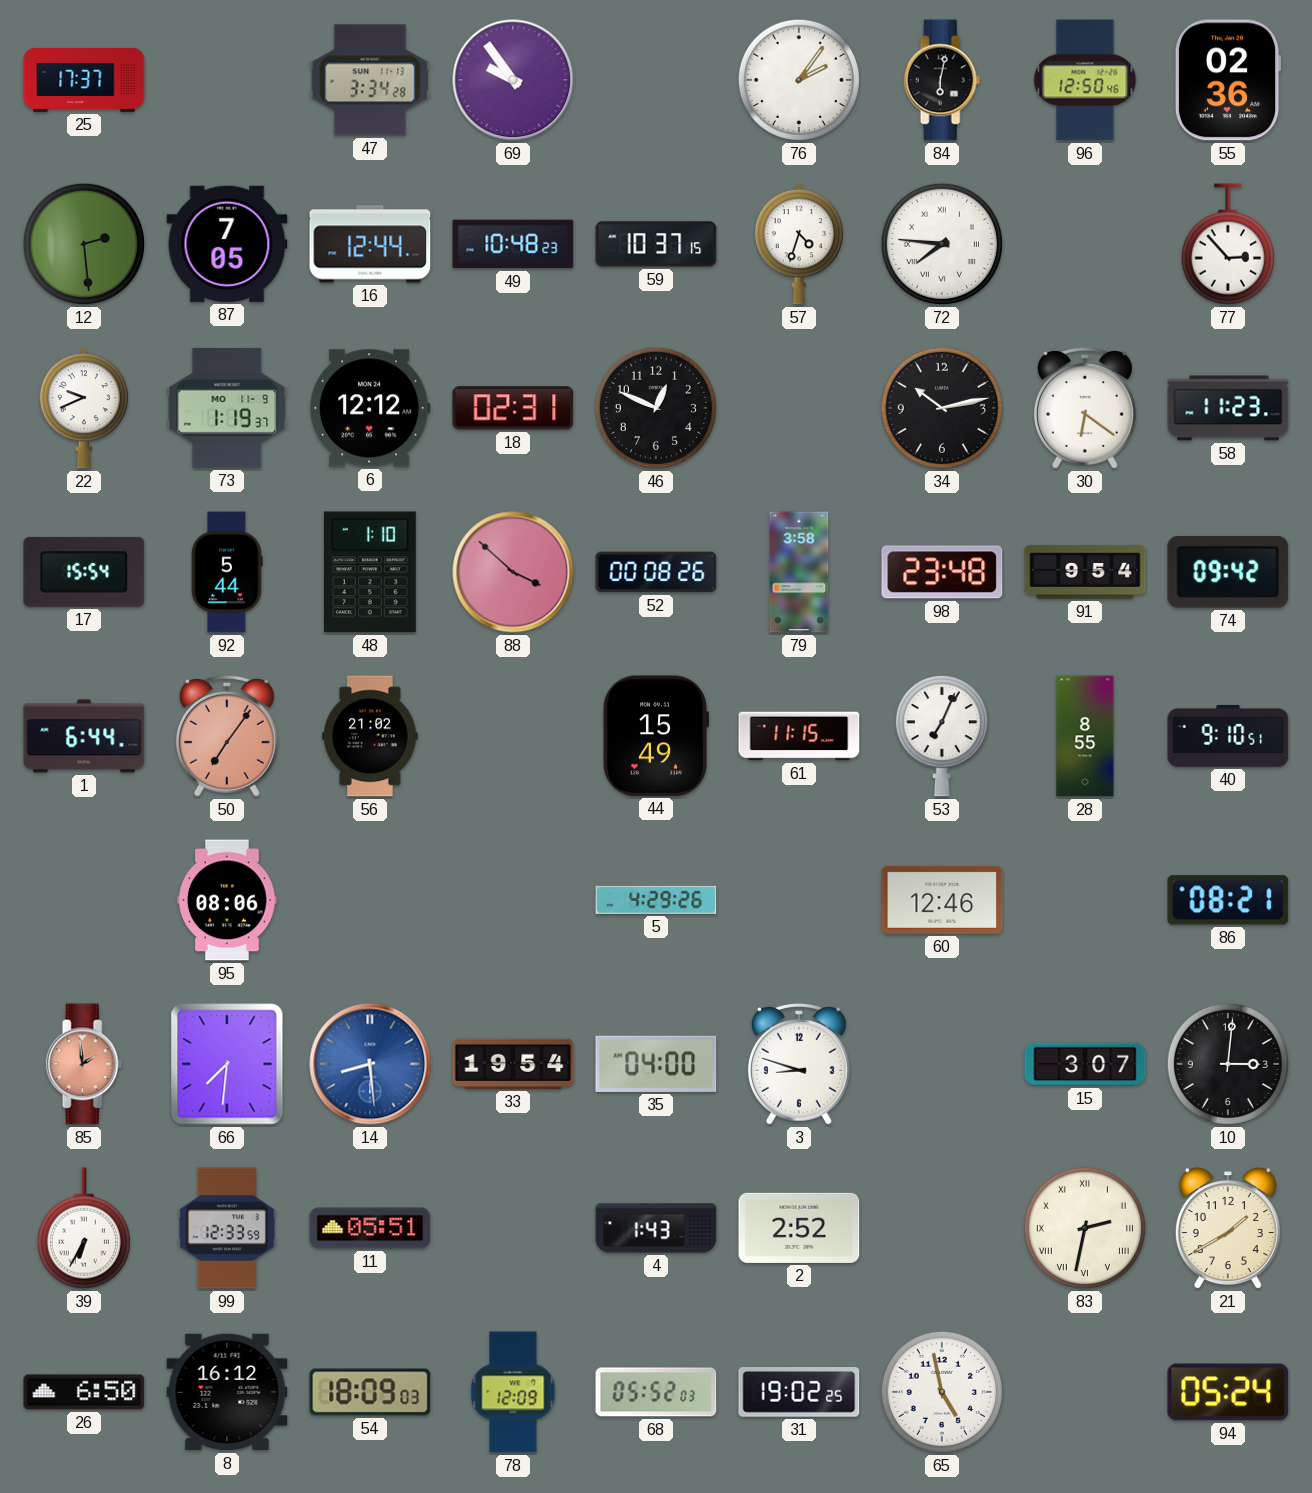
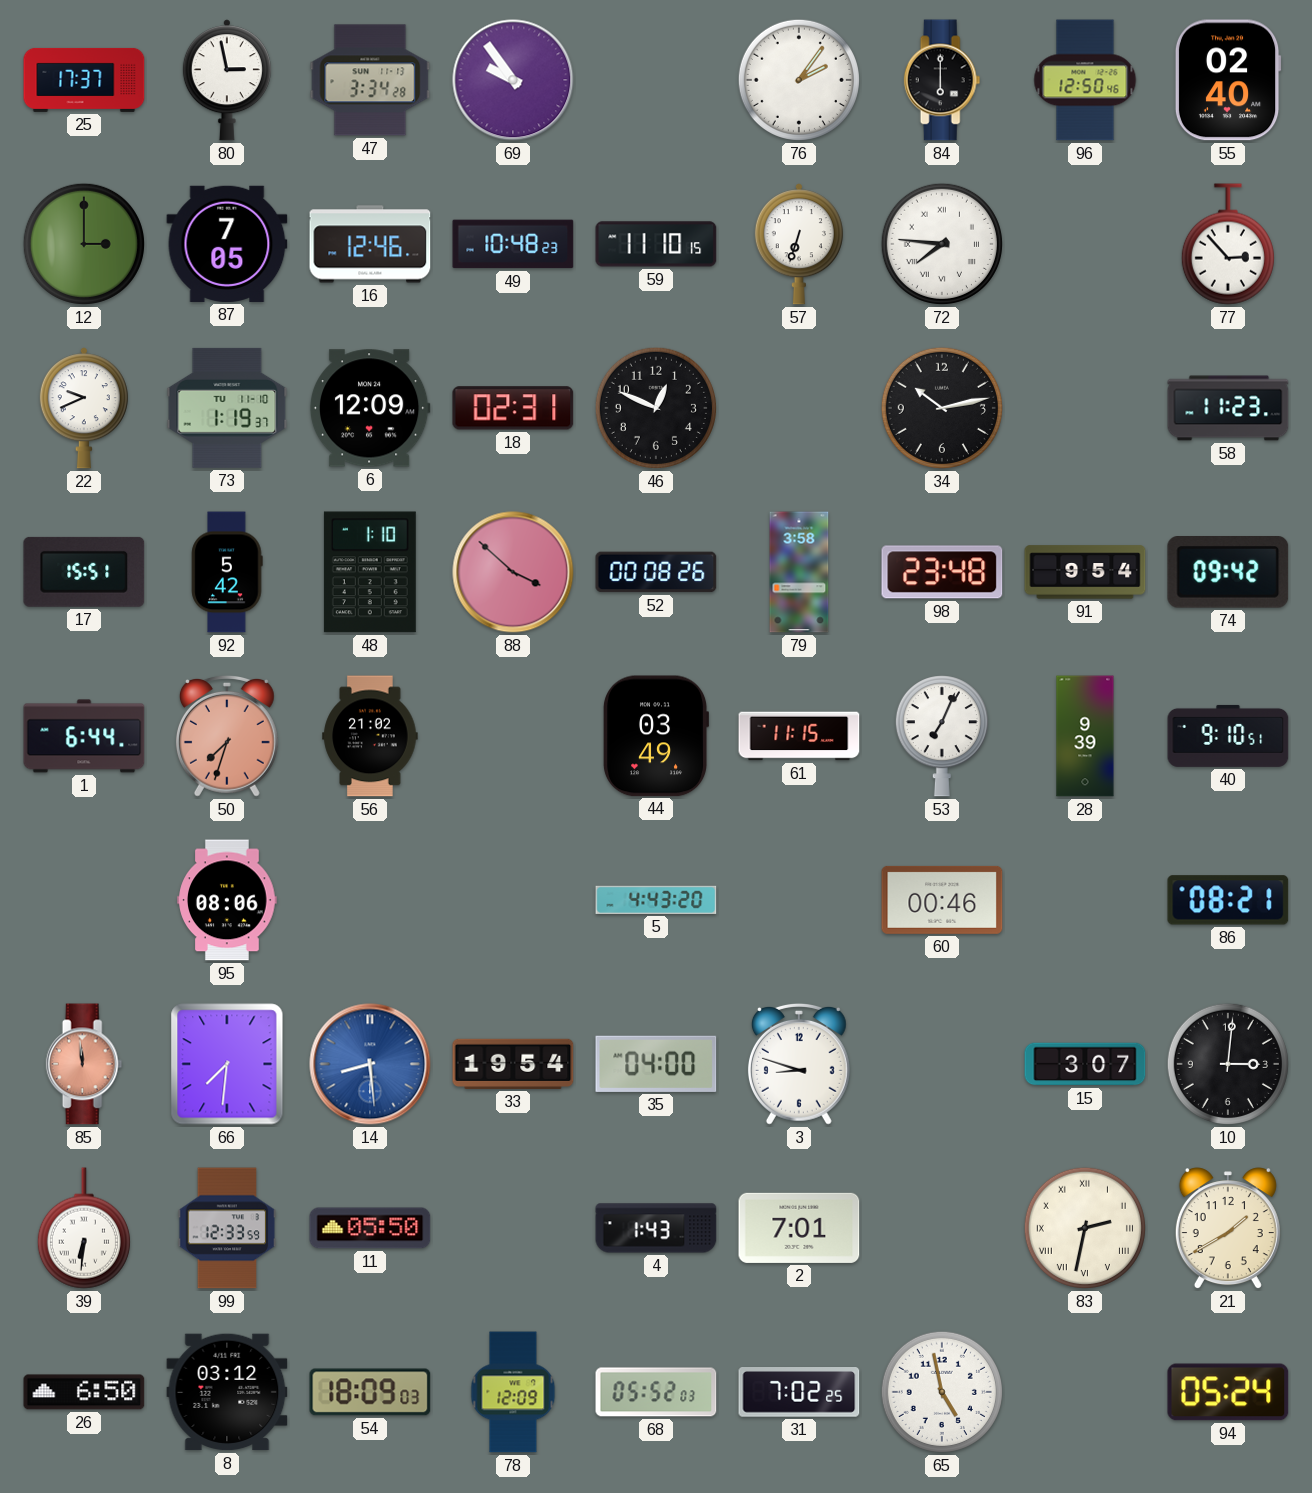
80: none -> 2:58
84: 6:02 -> 6:00
55: 02:36 -> 02:40
12: 2:29 -> 3:00
16: 12:44 -> 12:46
59: 10:37 -> 11:10
57: 4:33 -> 6:33
73 date: MO 11-9 -> TU 11-10
6: 12:12 -> 12:09
30: 6:21 -> none
17: 15:54 -> 15:51
92: 5:44 -> 5:42
50: 7:06 -> 7:33
44: 15:49 -> 03:49
28: 8:55 -> 9:39
5: 4:29 -> 4:43
60: 12:46 -> 00:46
85: 1:59 -> 11:59
39: 6:35 -> 6:31
11: 05:51 -> 05:50
2: 2:52 -> 7:01
8: 16:12 -> 03:12
31: 19:02 -> 7:02
